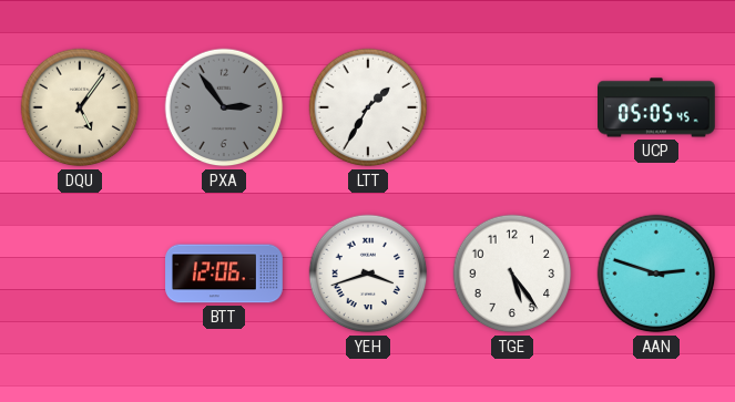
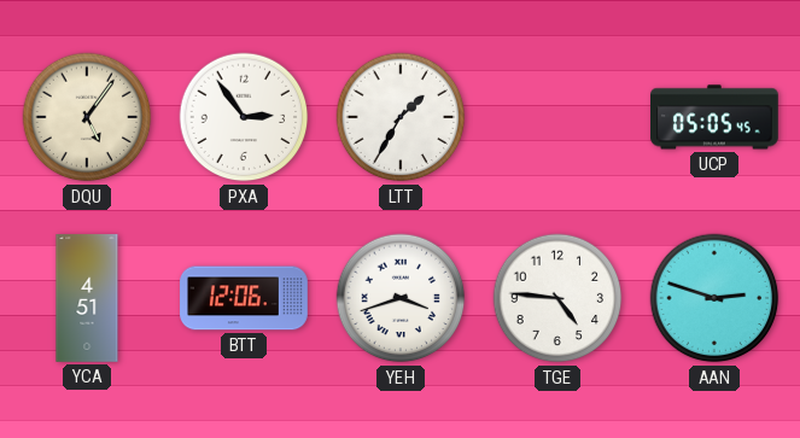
PXA dial: grey -> white
YCA: none -> 4:51
TGE: 5:24 -> 4:46
